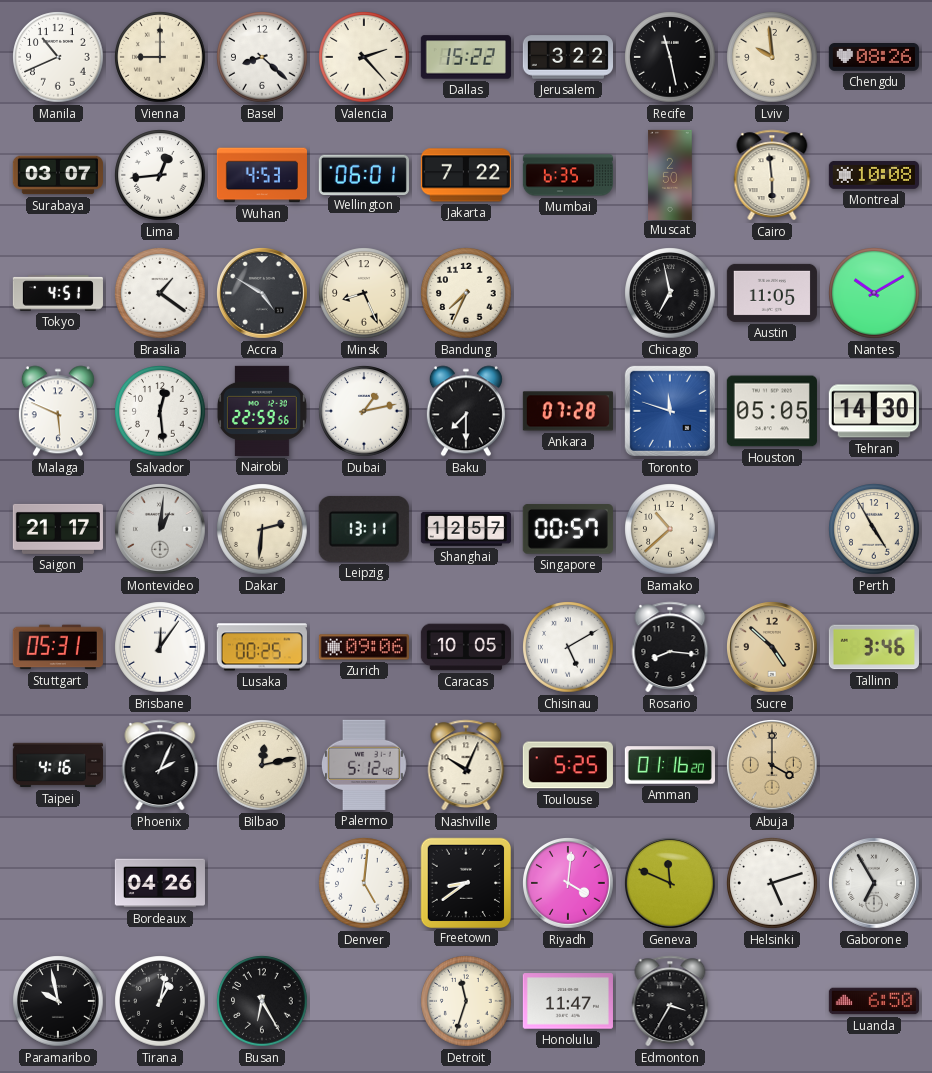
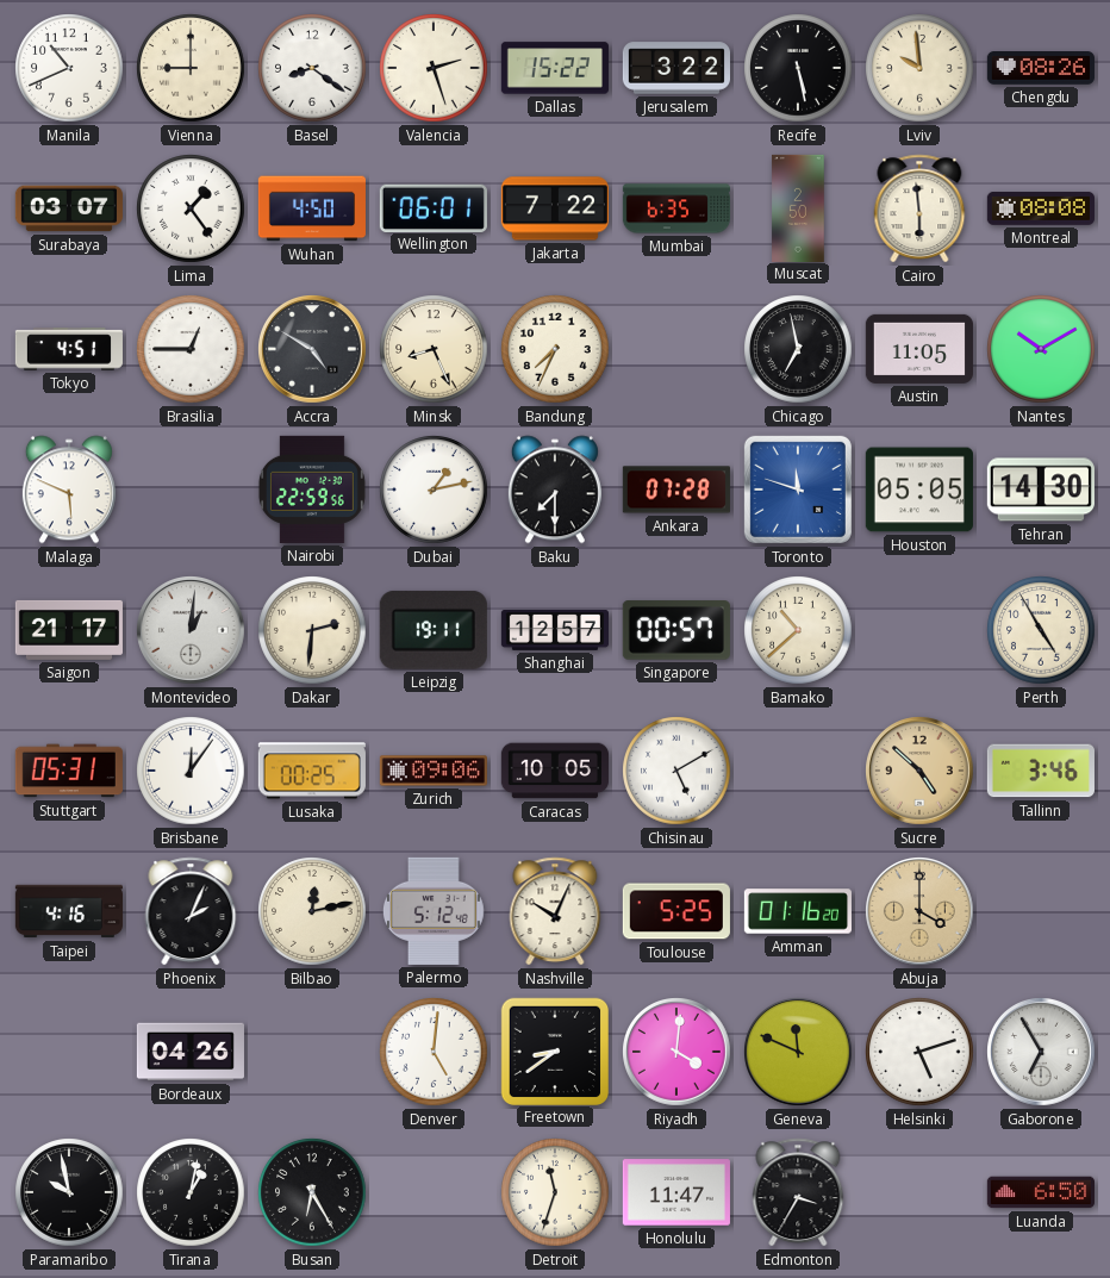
Basel: 8:22 -> 8:21
Valencia: 2:23 -> 2:27
Recife: 11:28 -> 5:28
Lima: 12:44 -> 1:24
Wuhan: 4:53 -> 4:50
Montreal: 10:08 -> 08:08
Brasilia: 1:21 -> 12:45
Salvador: 12:29 -> none
Leipzig: 13:11 -> 19:11
Rosario: 8:16 -> none
